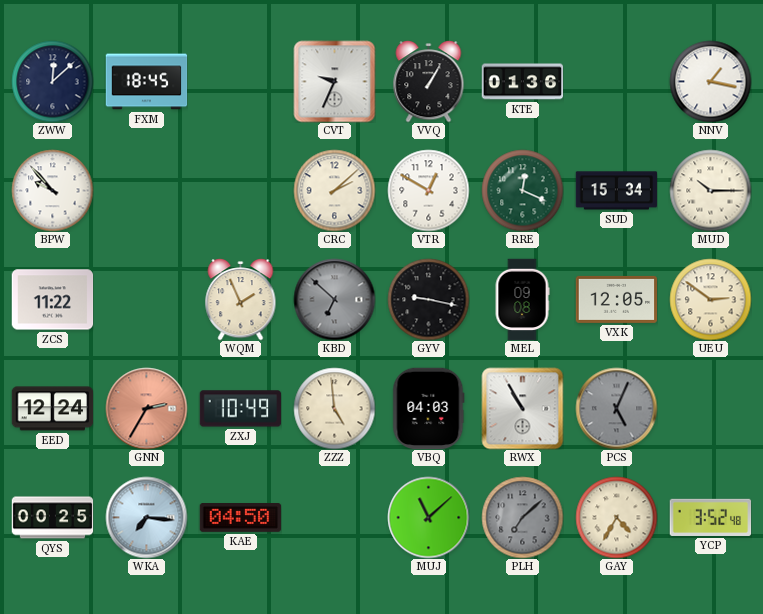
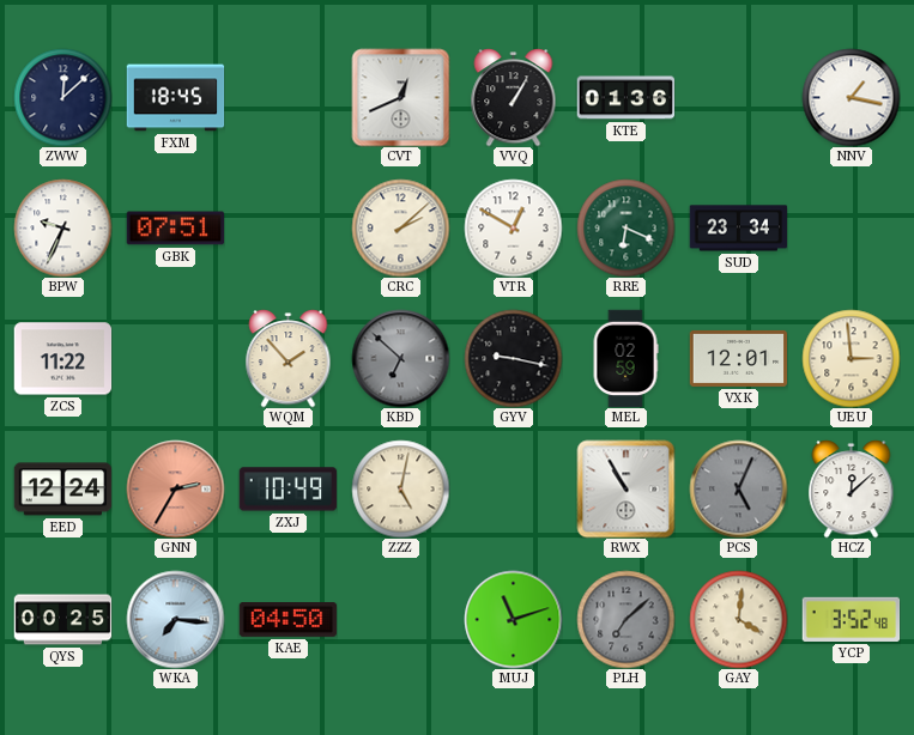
CVT: 9:34 -> 12:41
BPW: 9:53 -> 9:34
GBK: none -> 07:51
RRE: 12:19 -> 6:19
SUD: 15:34 -> 23:34
MUD: 10:15 -> none
WQM: 1:56 -> 1:53
MEL: 09:08 -> 02:59
VXK: 12:05 -> 12:01
UEU: 2:51 -> 2:59
ZZZ: 4:59 -> 5:02
VBQ: 04:03 -> none
HCZ: none -> 12:08
MUJ: 11:08 -> 11:12
GAY: 4:35 -> 4:01
